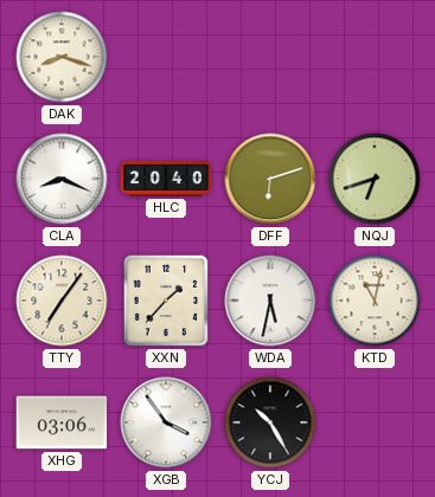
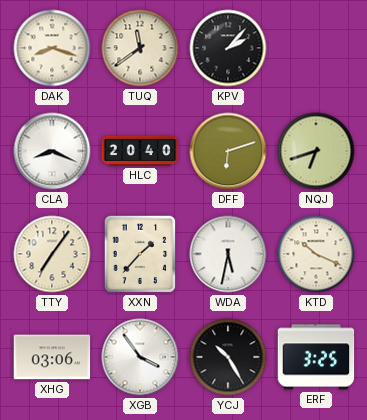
TUQ: none -> 11:39
KPV: none -> 2:07
KTD: 11:02 -> 10:19
ERF: none -> 3:25
